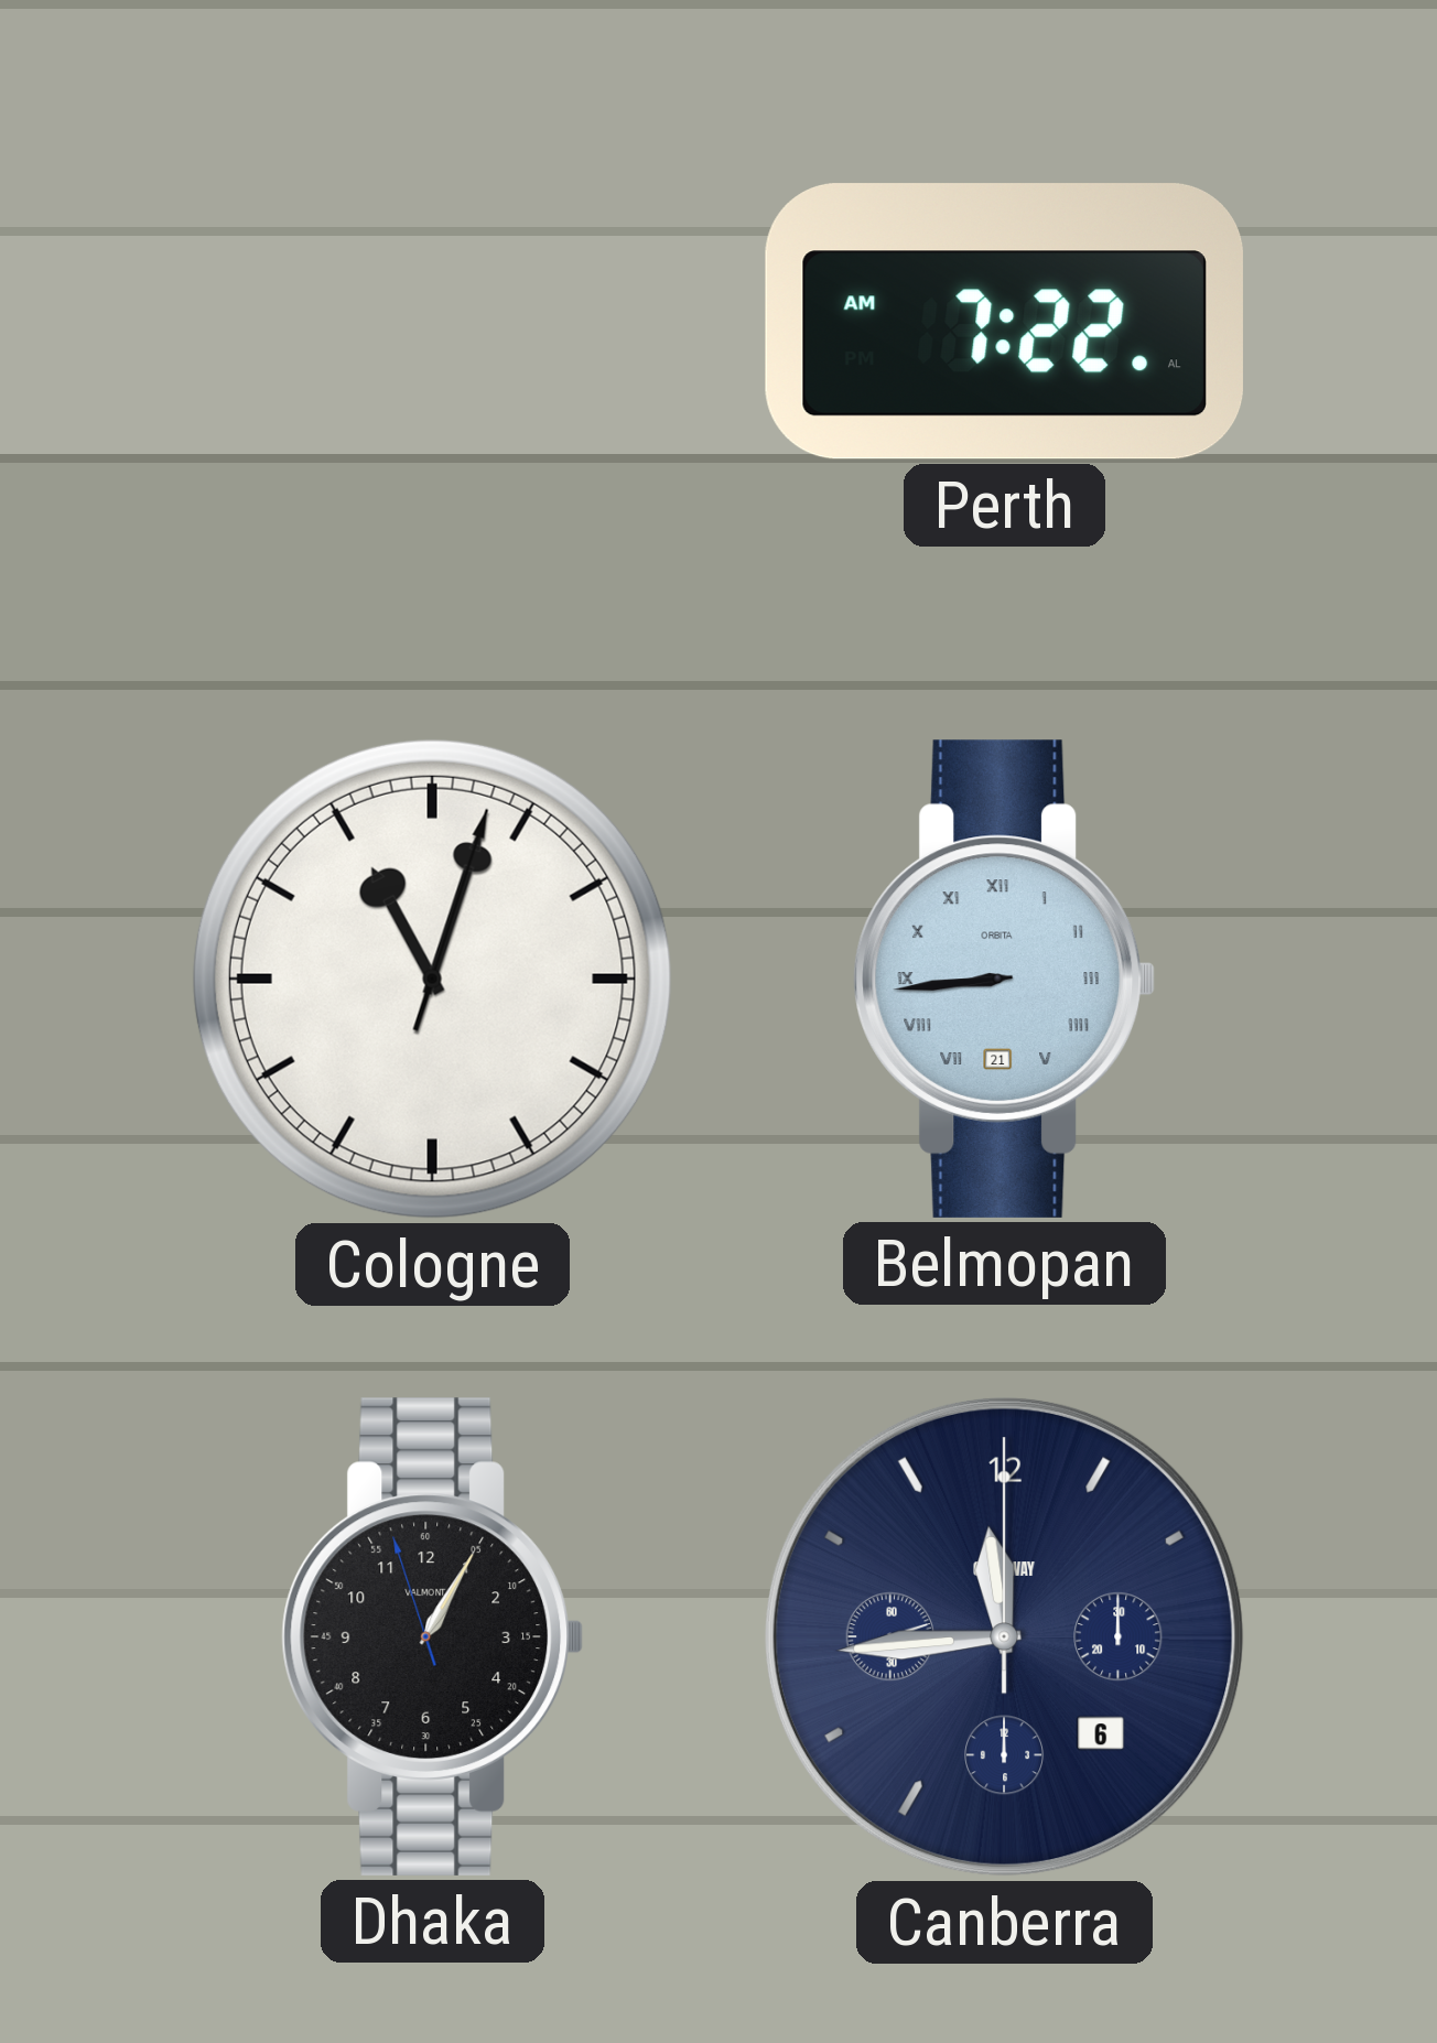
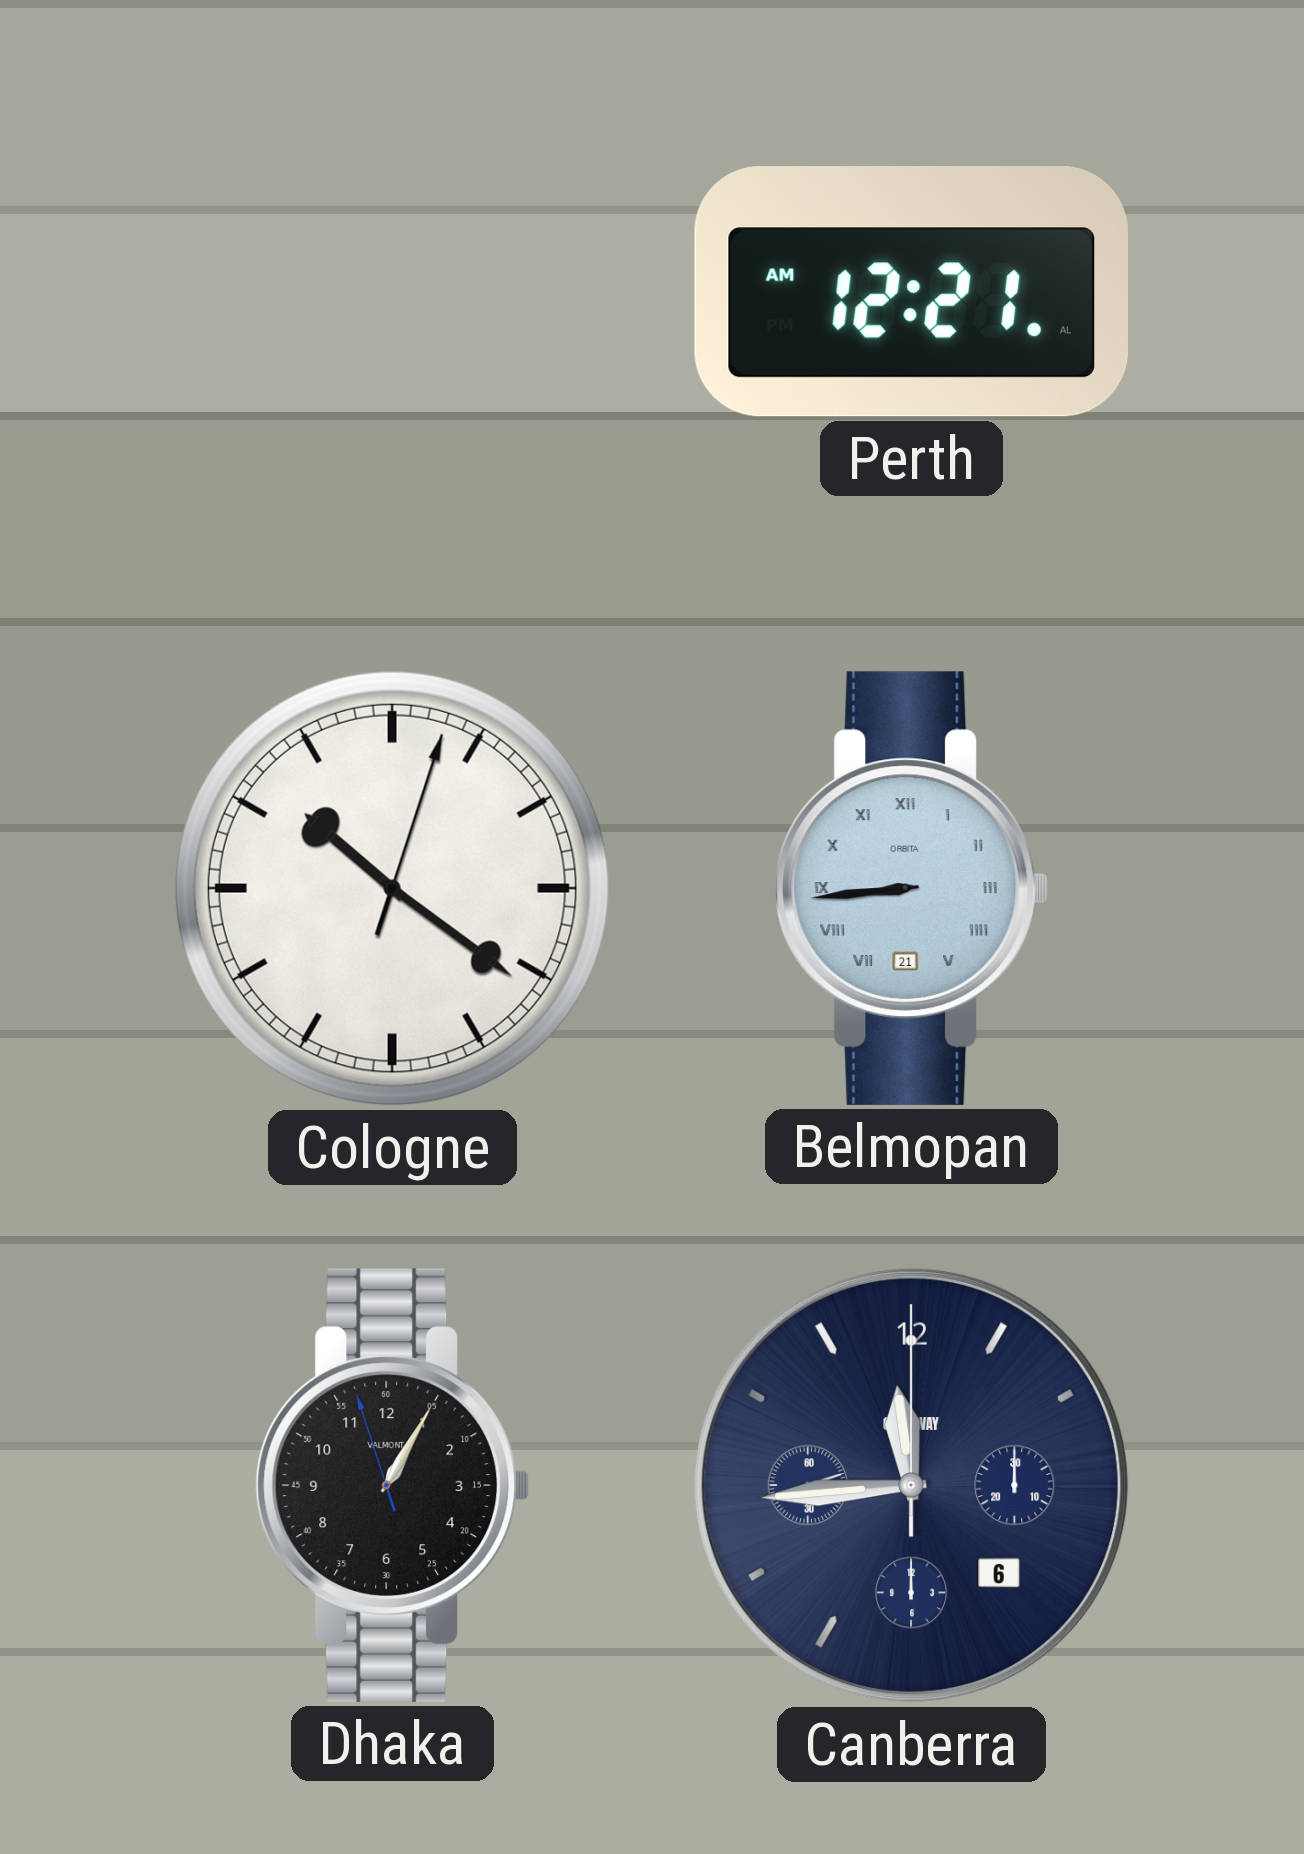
Perth: 7:22 -> 12:21
Cologne: 11:03 -> 10:21
